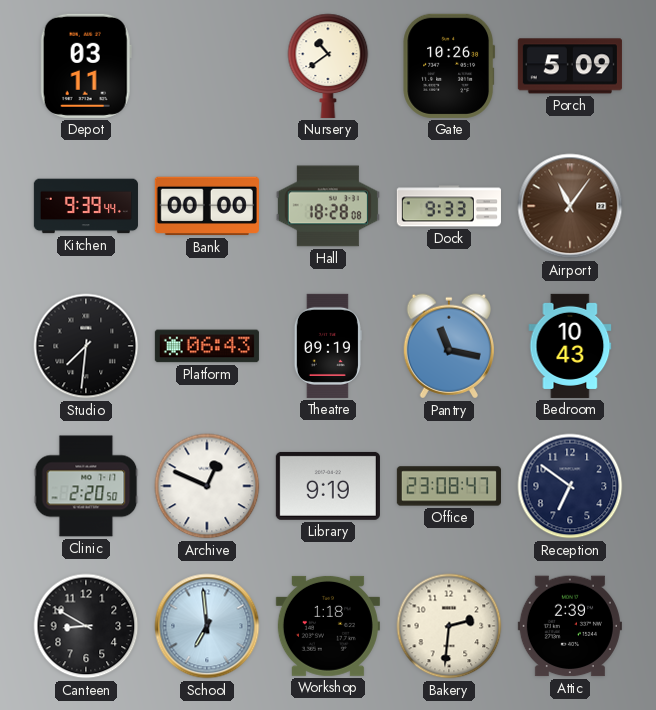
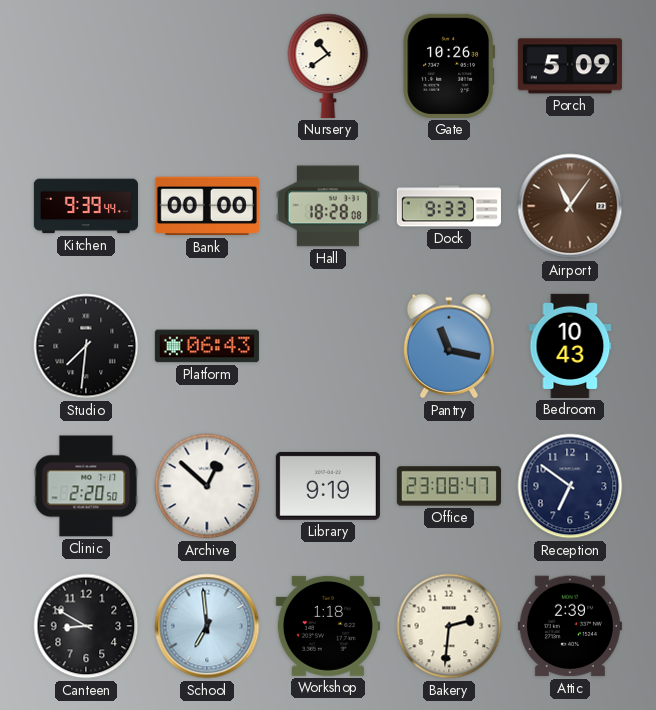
Depot: 03:11 -> none
Theatre: 09:19 -> none
Archive: 12:49 -> 12:52
